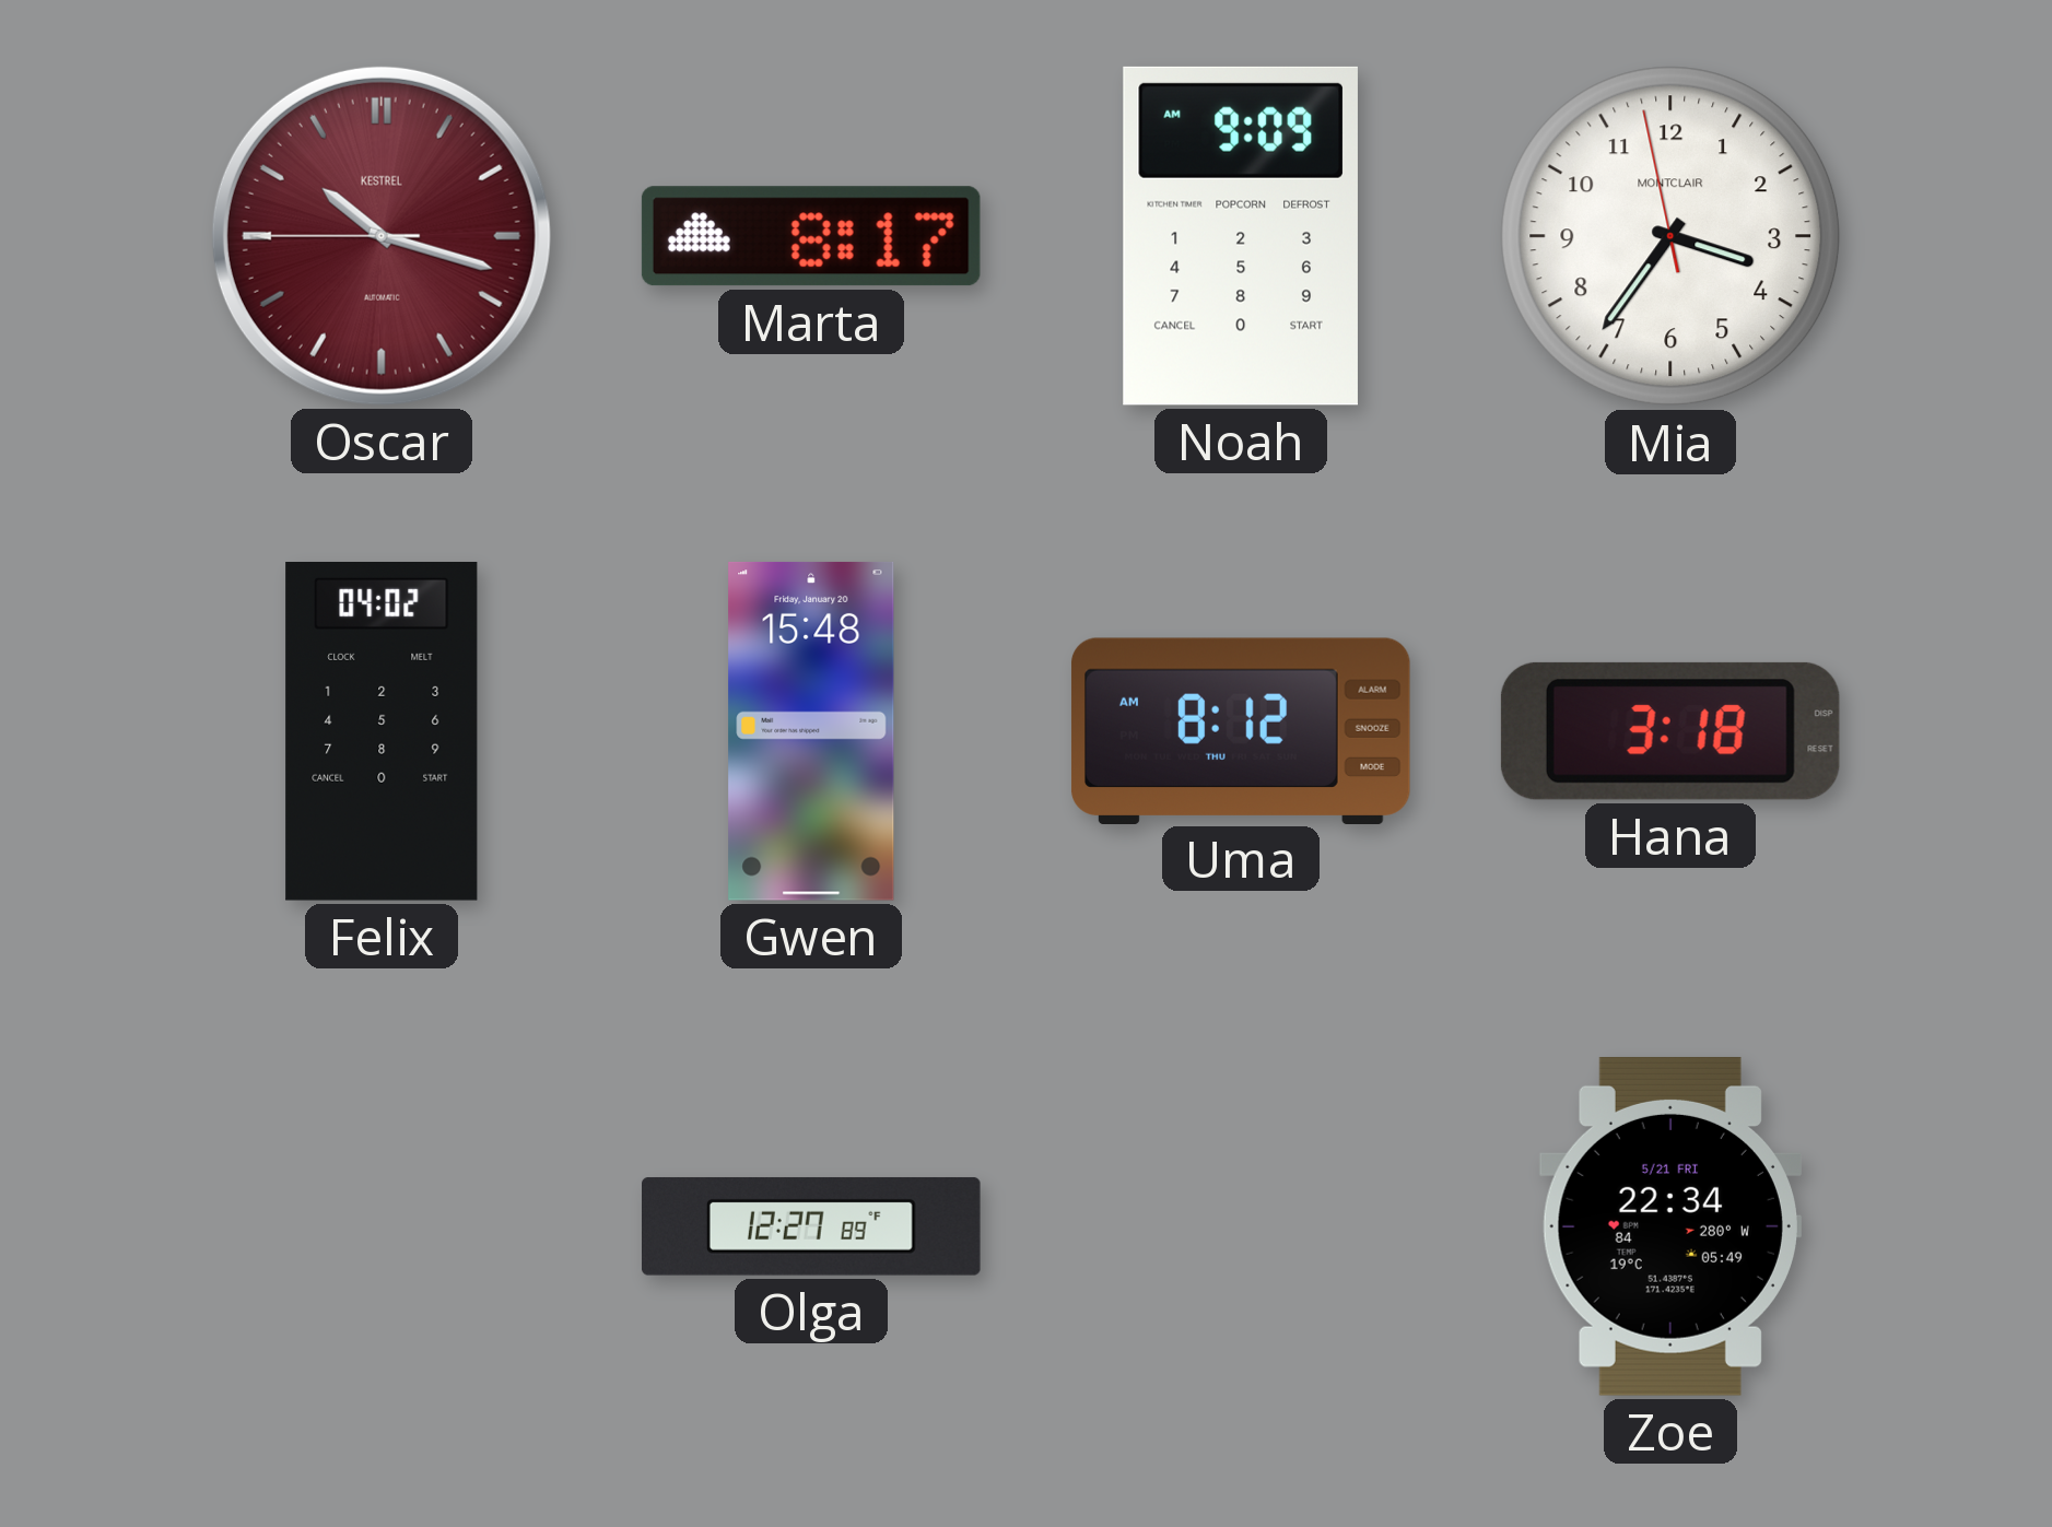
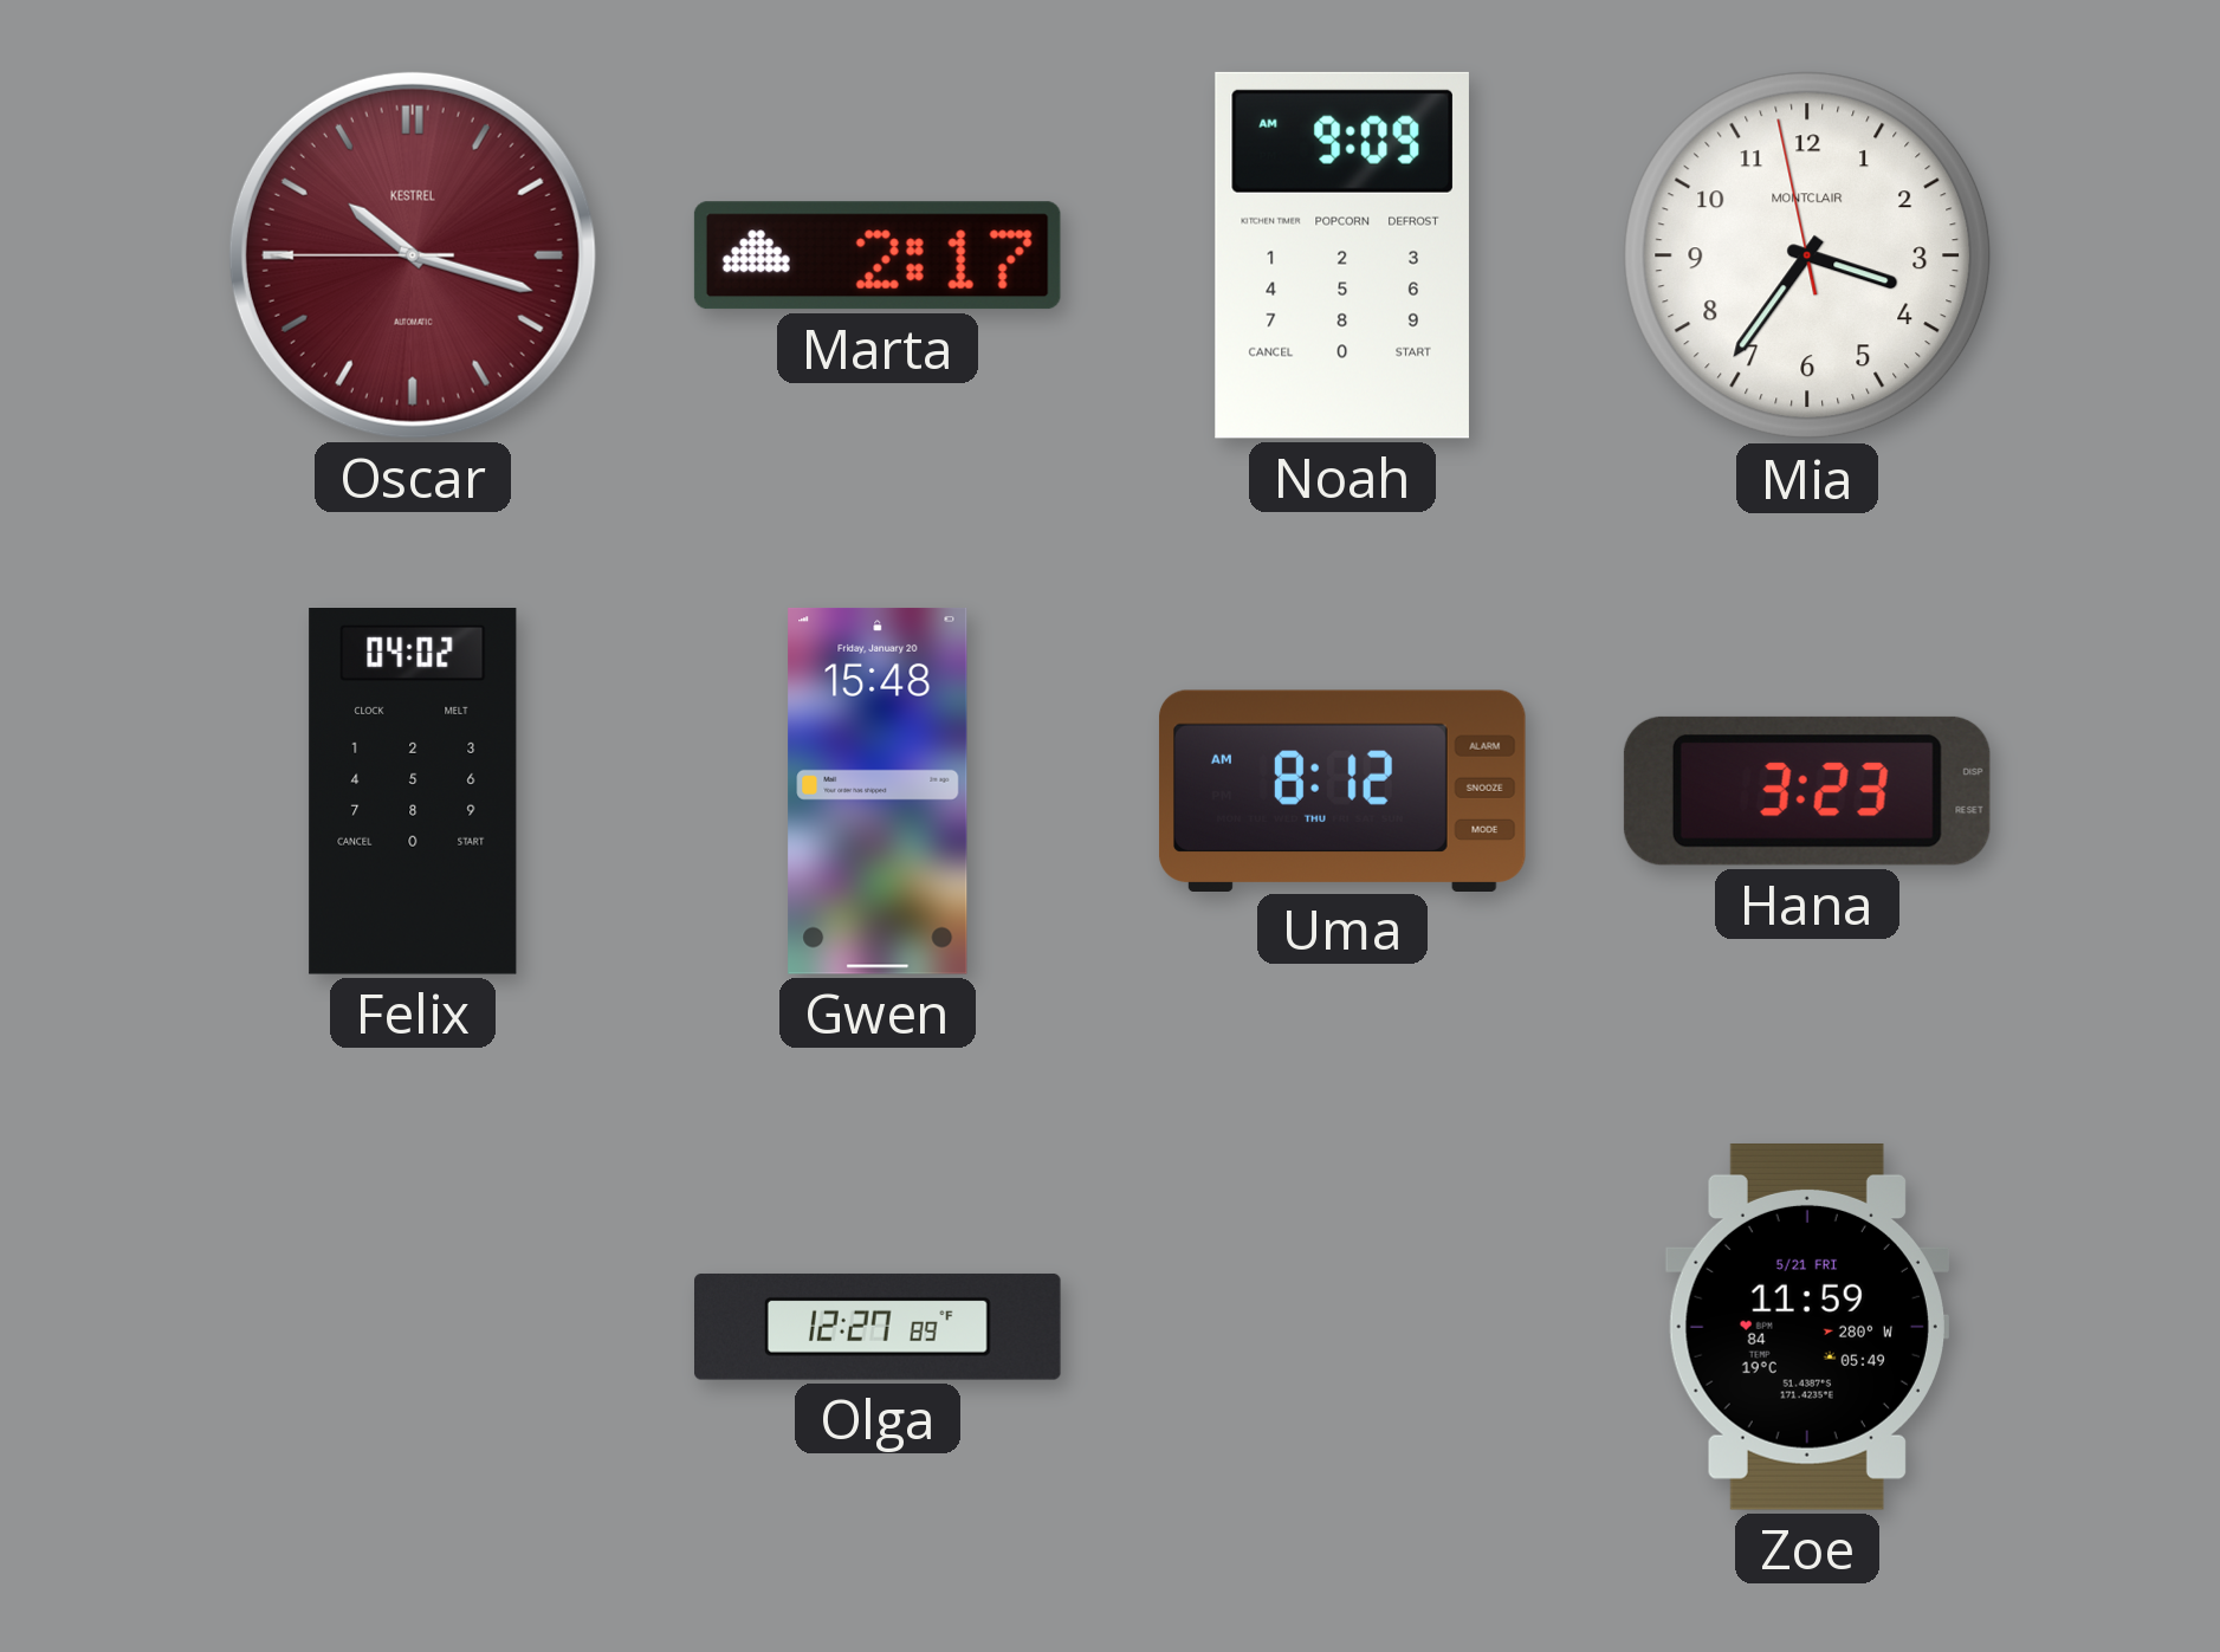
Marta: 8:17 -> 2:17
Hana: 3:18 -> 3:23
Zoe: 22:34 -> 11:59
